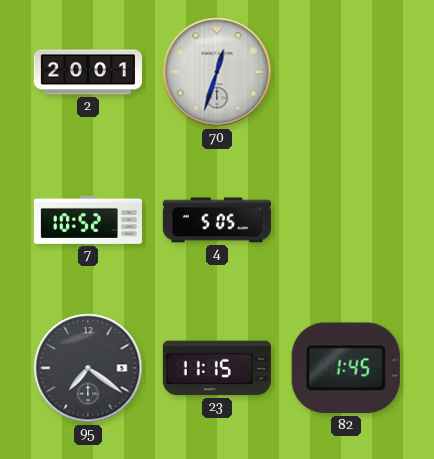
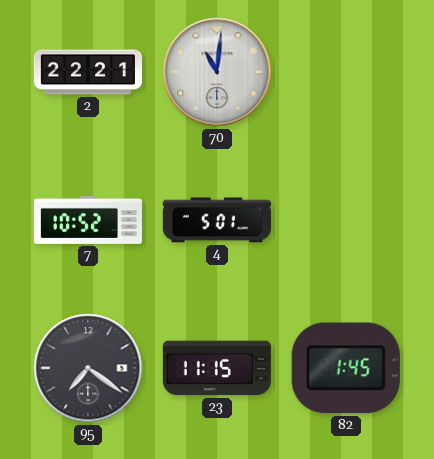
2: 20:01 -> 22:21
70: 12:33 -> 11:01
4: 5:05 -> 5:01
